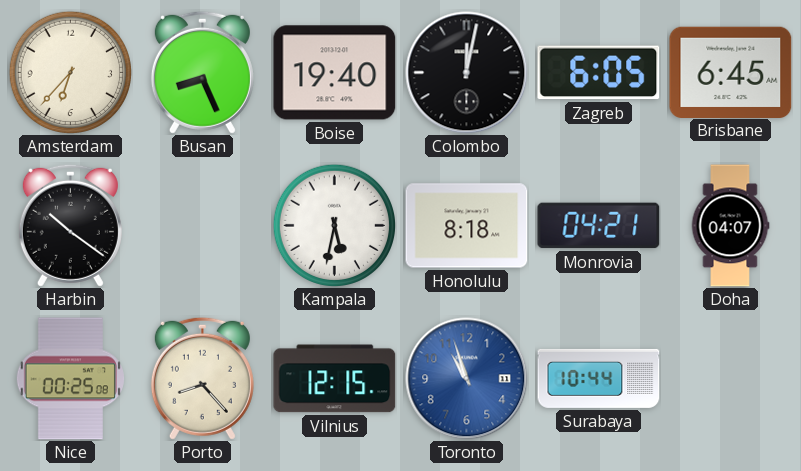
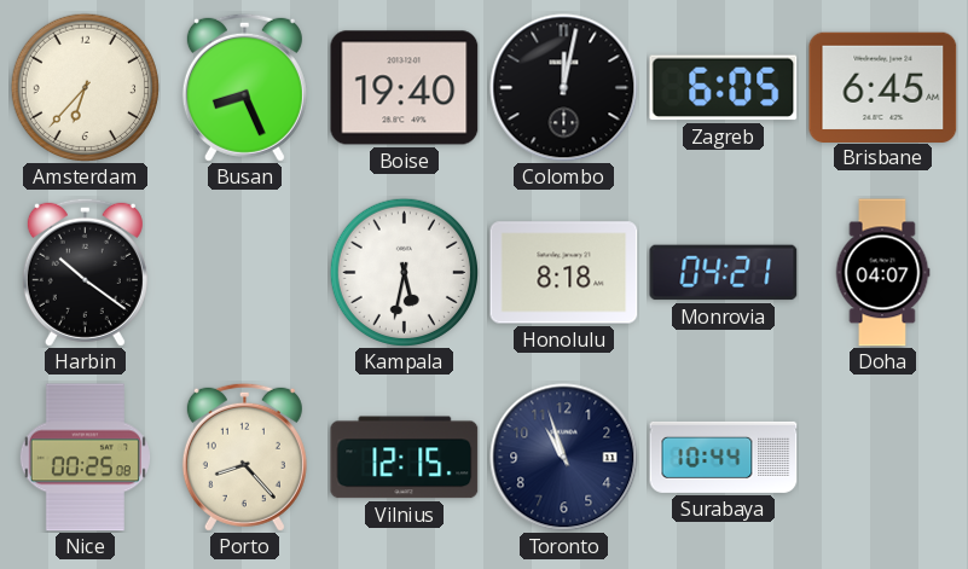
Toronto dial: blue -> navy
